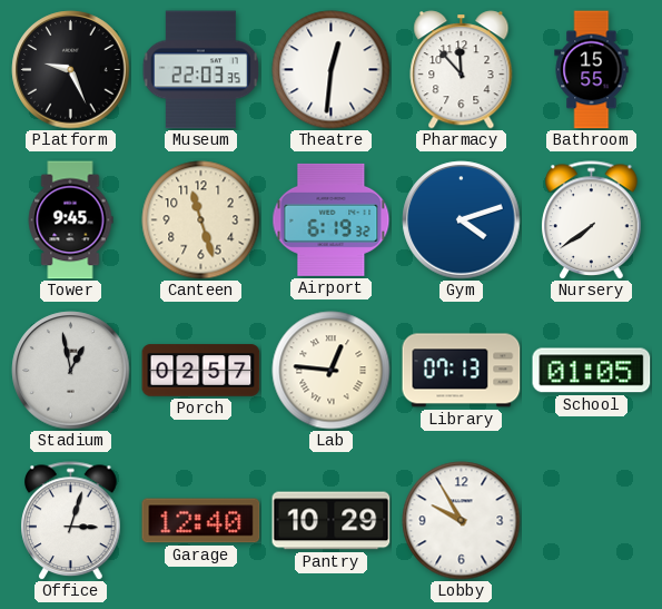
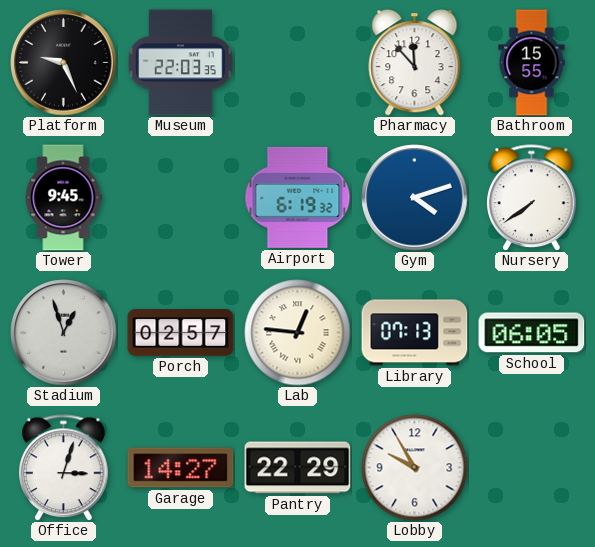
Theatre: 12:31 -> none
Canteen: 11:27 -> none
Stadium: 12:58 -> 12:57
School: 01:05 -> 06:05
Garage: 12:40 -> 14:27
Pantry: 10:29 -> 22:29
